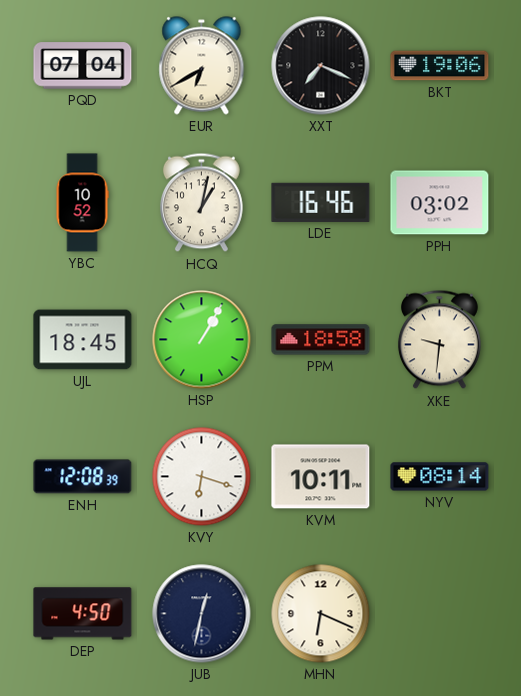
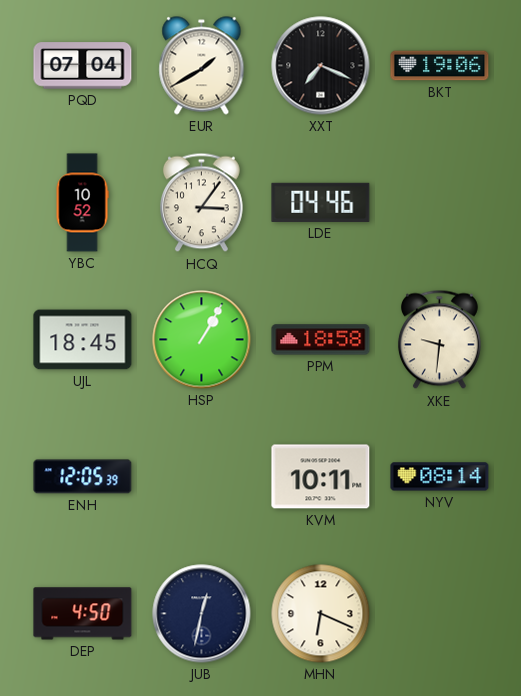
EUR: 6:40 -> 1:40
HCQ: 1:02 -> 3:06
LDE: 16:46 -> 04:46
PPH: 03:02 -> none
ENH: 12:08 -> 12:05
KVY: 6:18 -> none
